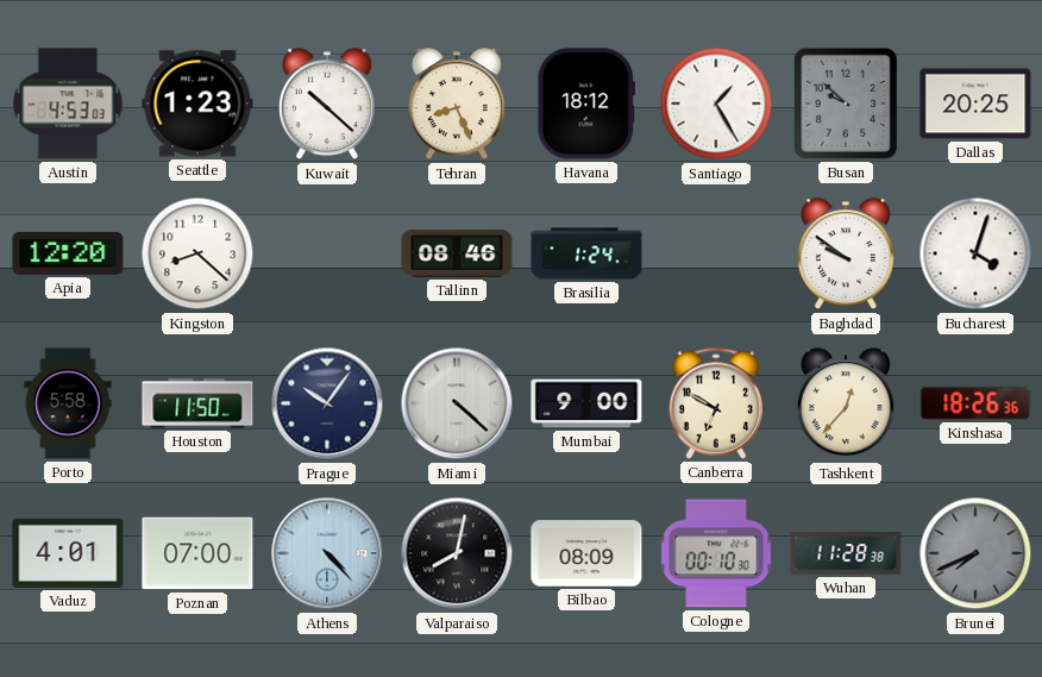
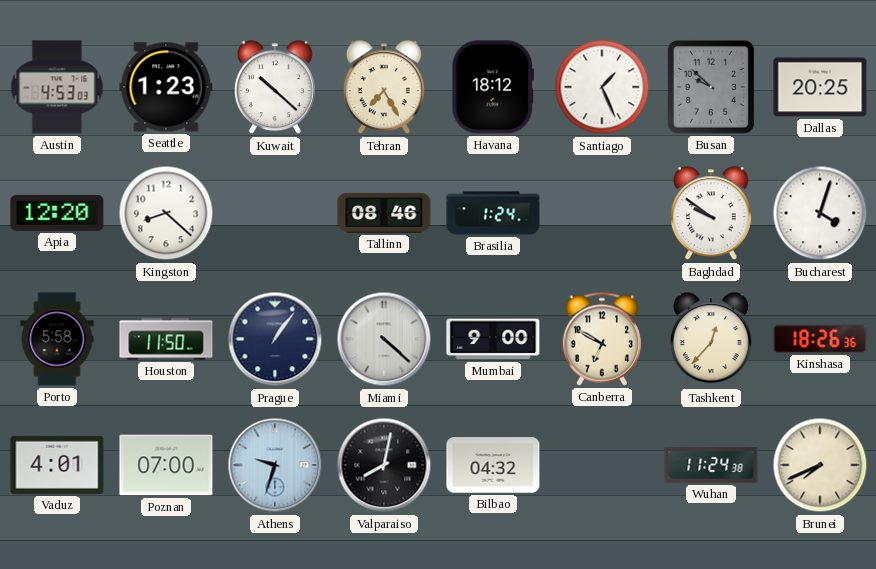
Tehran: 8:26 -> 7:25
Santiago: 1:25 -> 1:26
Prague: 10:06 -> 1:06
Athens: 4:23 -> 9:33
Bilbao: 08:09 -> 04:32
Cologne: 00:10 -> none
Wuhan: 11:28 -> 11:24
Brunei dial: grey -> cream
